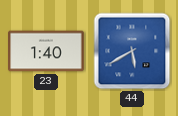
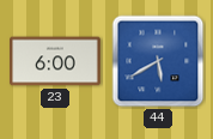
23: 1:40 -> 6:00
